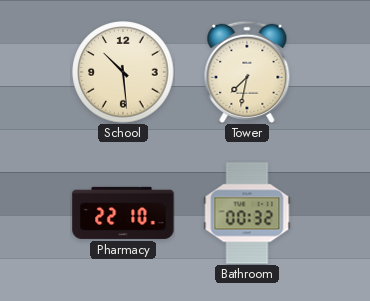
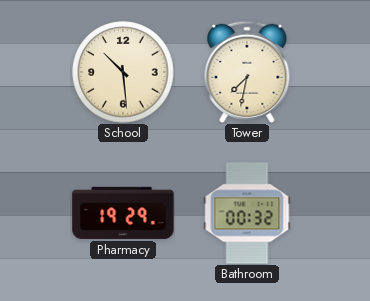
Pharmacy: 22:10 -> 19:29
